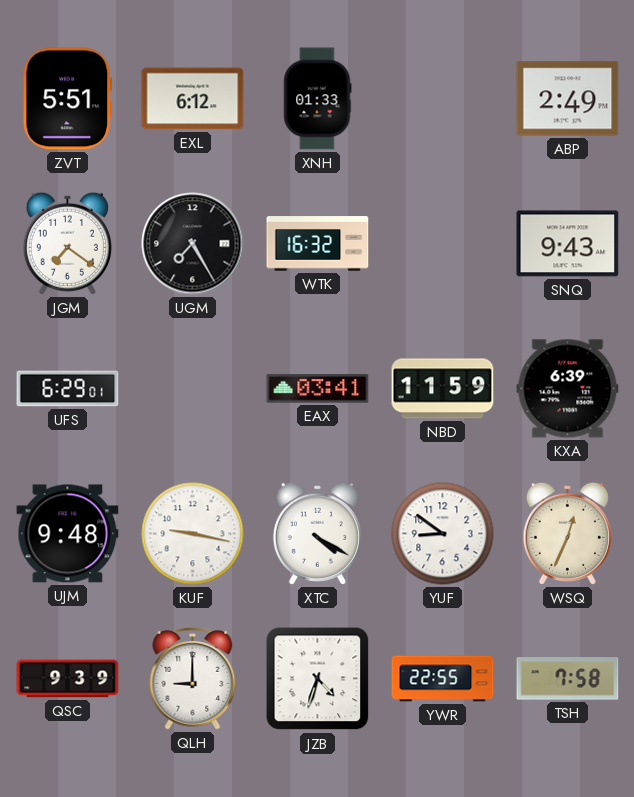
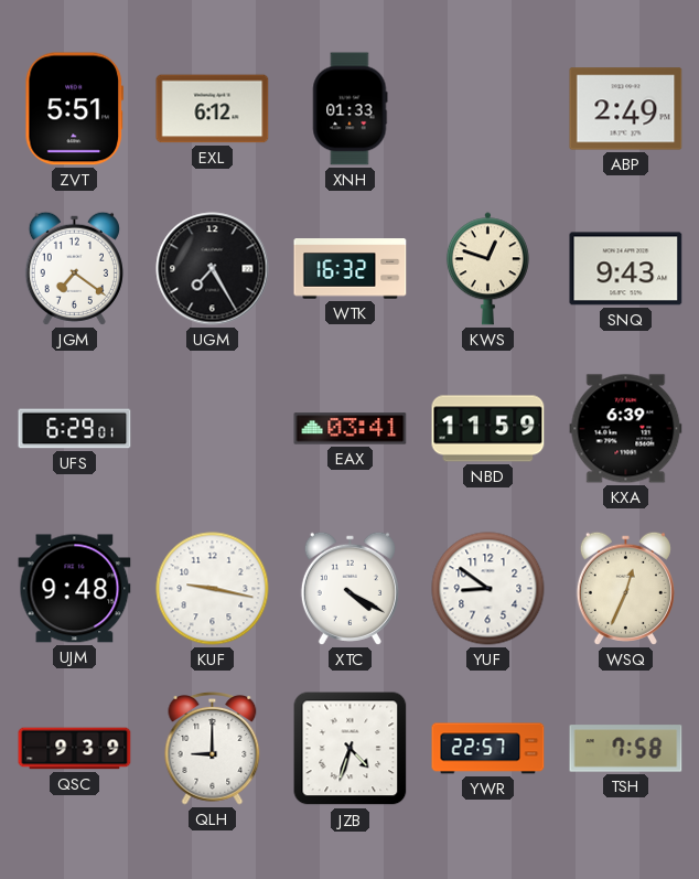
KWS: none -> 12:48
YWR: 22:55 -> 22:57
